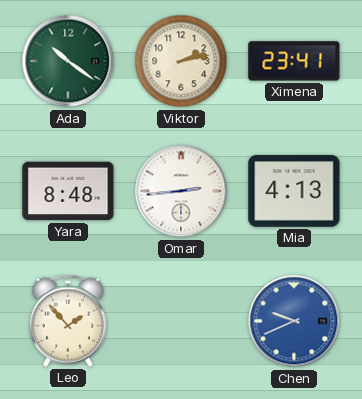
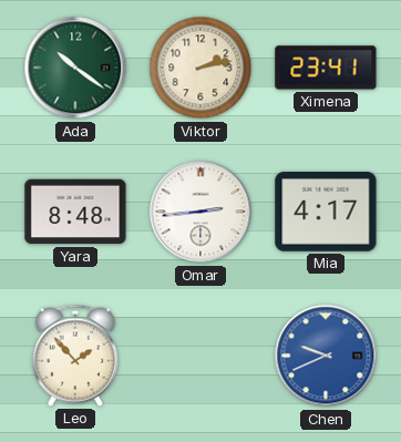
Mia: 4:13 -> 4:17
